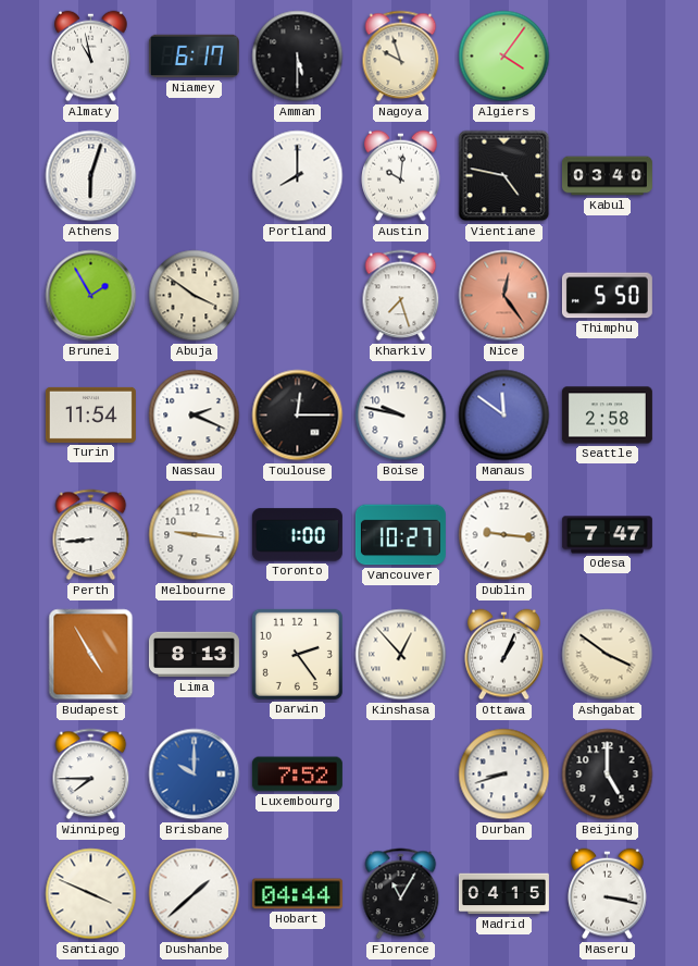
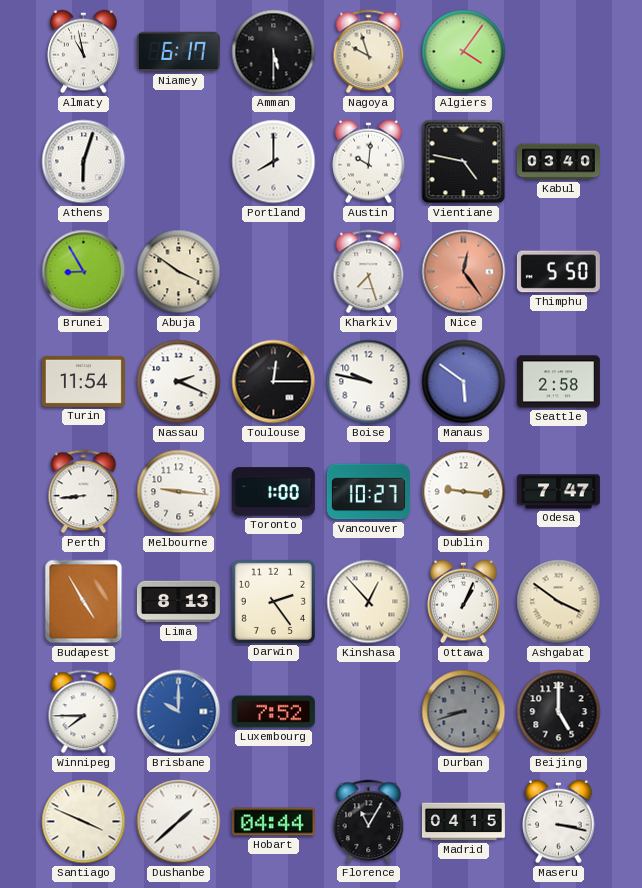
Brunei: 1:55 -> 8:55
Manaus: 11:51 -> 5:51
Durban dial: white -> grey
